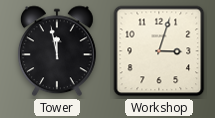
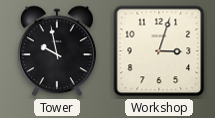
Tower: 11:58 -> 9:58
